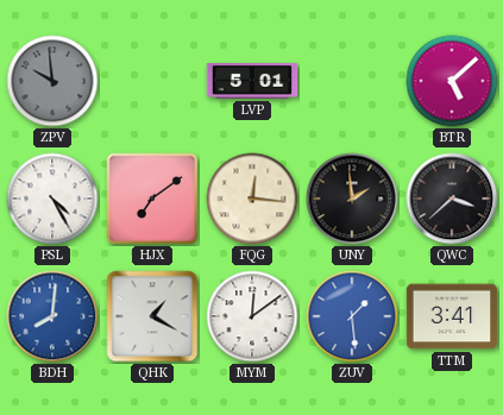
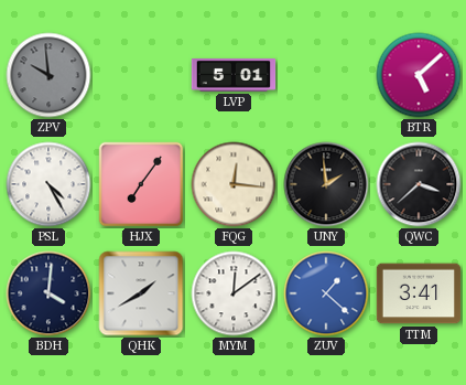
HJX: 7:09 -> 7:06
BDH: 8:01 -> 4:01
BDH dial: blue -> navy
QHK: 1:20 -> 1:40
ZUV: 1:29 -> 1:22
